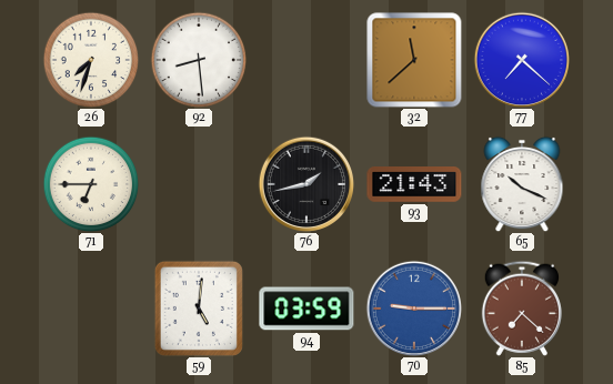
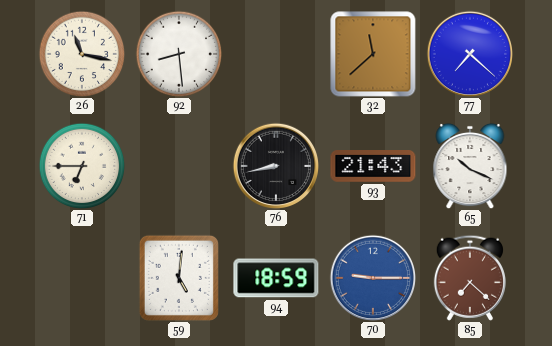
26: 7:33 -> 11:17
76: 1:43 -> 8:43
94: 03:59 -> 18:59
